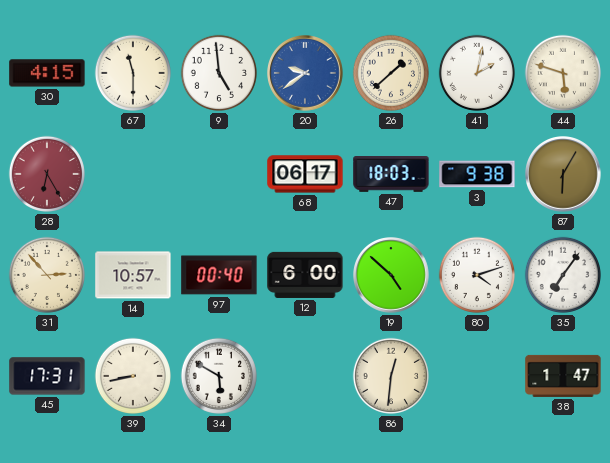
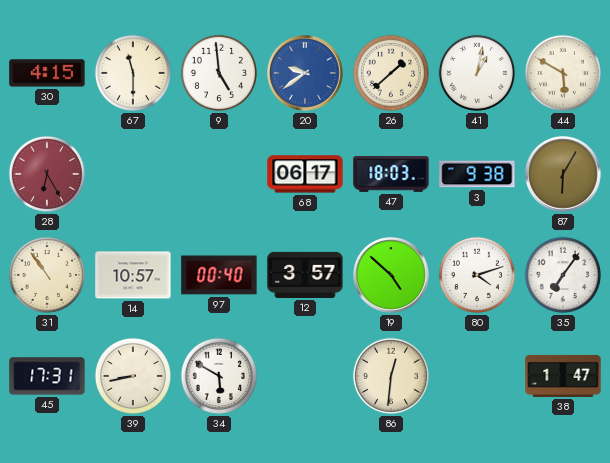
41: 2:02 -> 1:02
44: 5:48 -> 5:50
31: 2:53 -> 10:54
12: 6:00 -> 3:57
